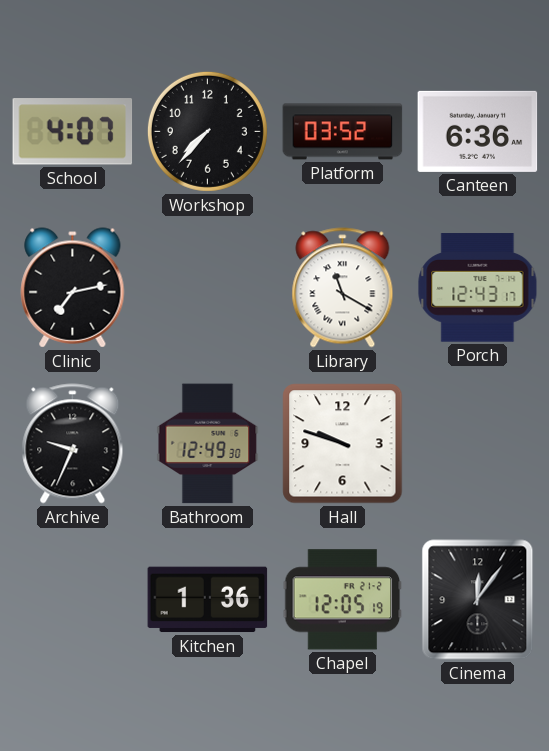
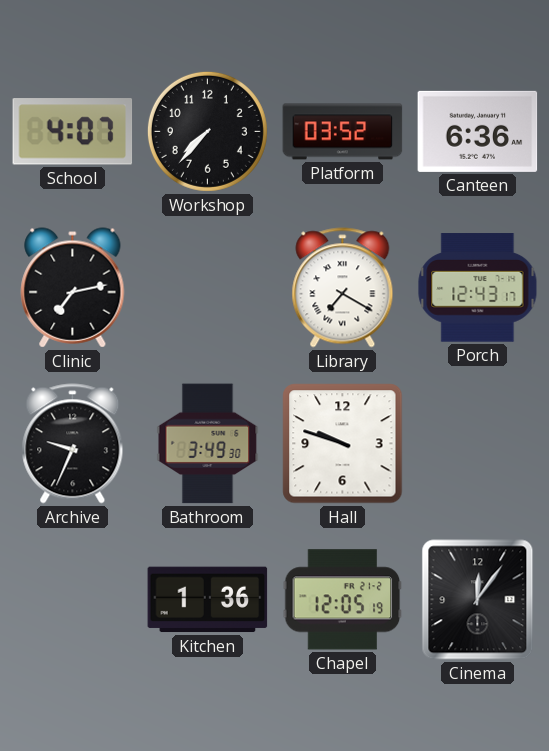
Library: 11:20 -> 7:20
Bathroom: 12:49 -> 3:49
